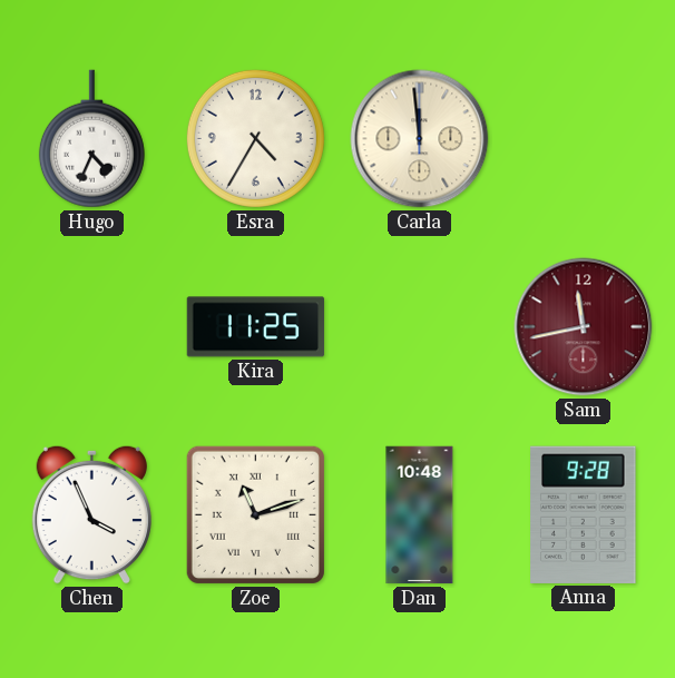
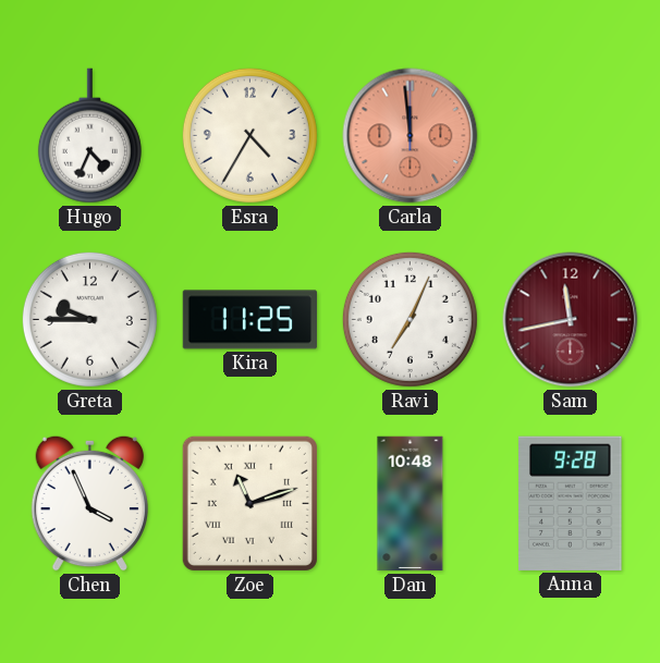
Carla dial: cream -> salmon
Greta: none -> 9:45
Ravi: none -> 7:04
